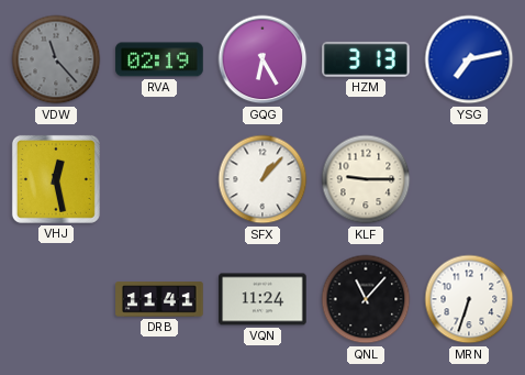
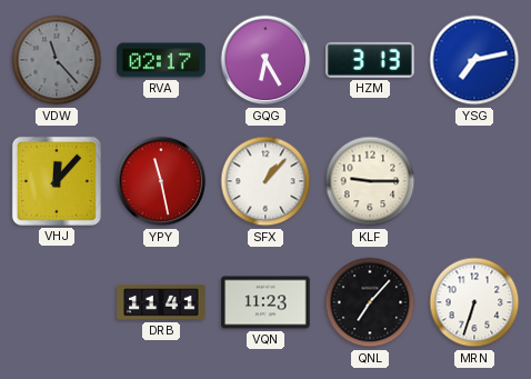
RVA: 02:19 -> 02:17
VHJ: 12:28 -> 12:07
YPY: none -> 11:28
VQN: 11:24 -> 11:23
QNL: 11:07 -> 7:07
